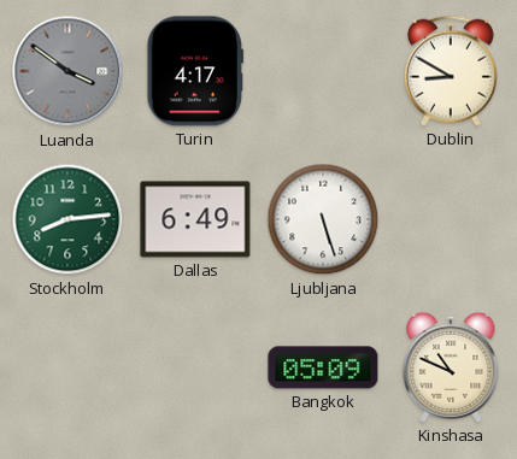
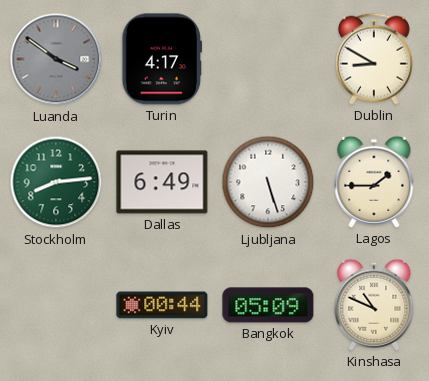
Lagos: none -> 1:45
Kyiv: none -> 00:44
